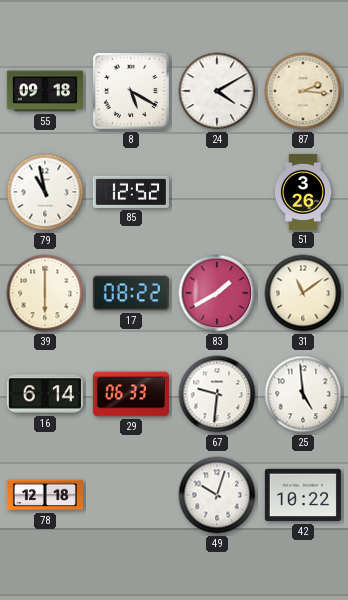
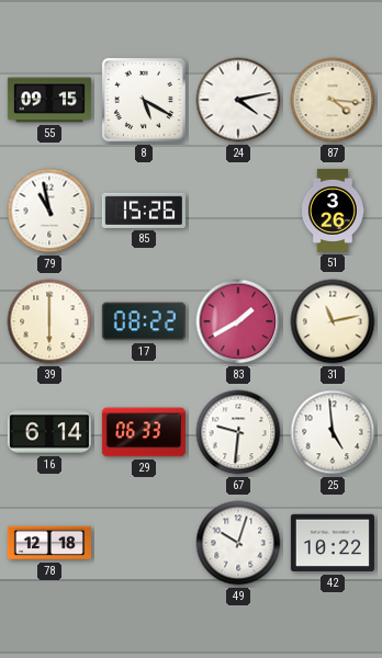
55: 09:18 -> 09:15
24: 4:10 -> 4:13
87: 2:16 -> 4:16
85: 12:52 -> 15:26
31: 11:09 -> 11:13
